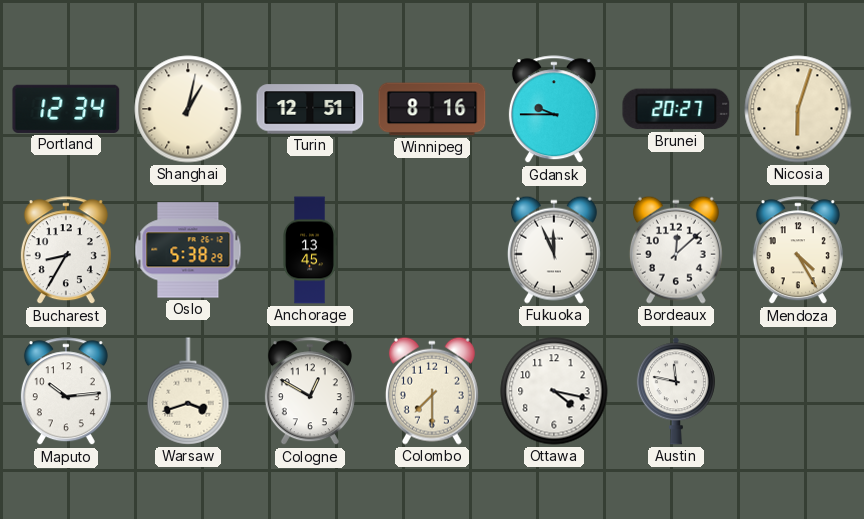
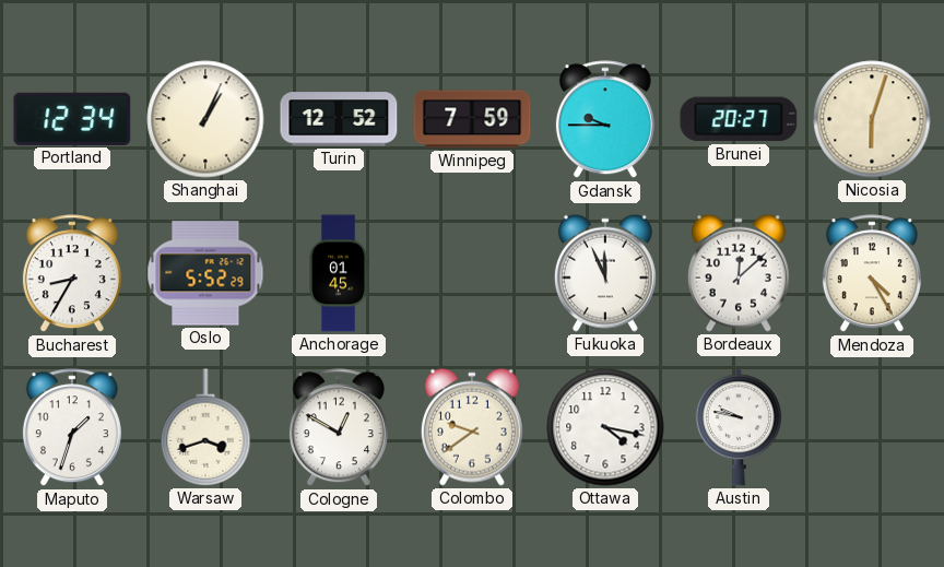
Shanghai: 1:02 -> 1:04
Turin: 12:51 -> 12:52
Winnipeg: 8:16 -> 7:59
Oslo: 5:38 -> 5:52
Anchorage: 13:45 -> 01:45
Maputo: 10:14 -> 1:33
Colombo: 7:30 -> 9:39
Austin: 11:47 -> 9:47
